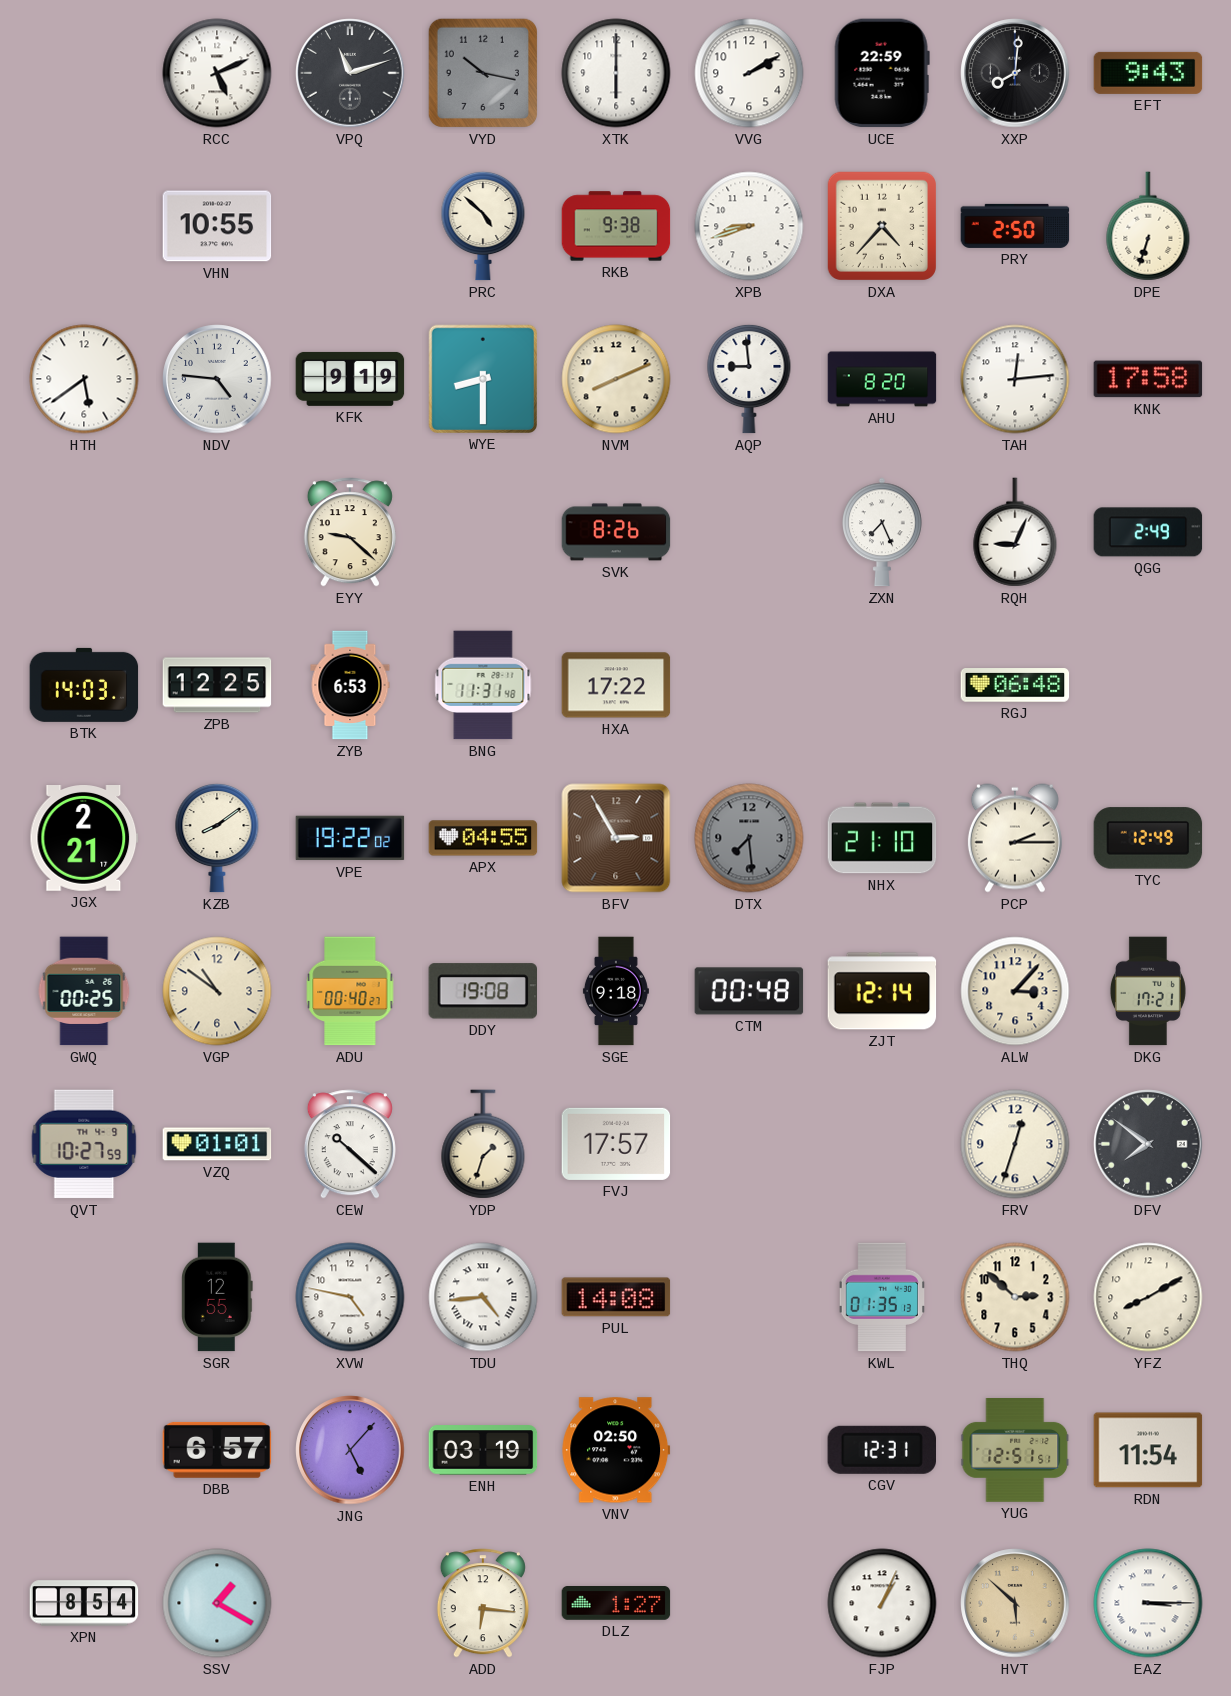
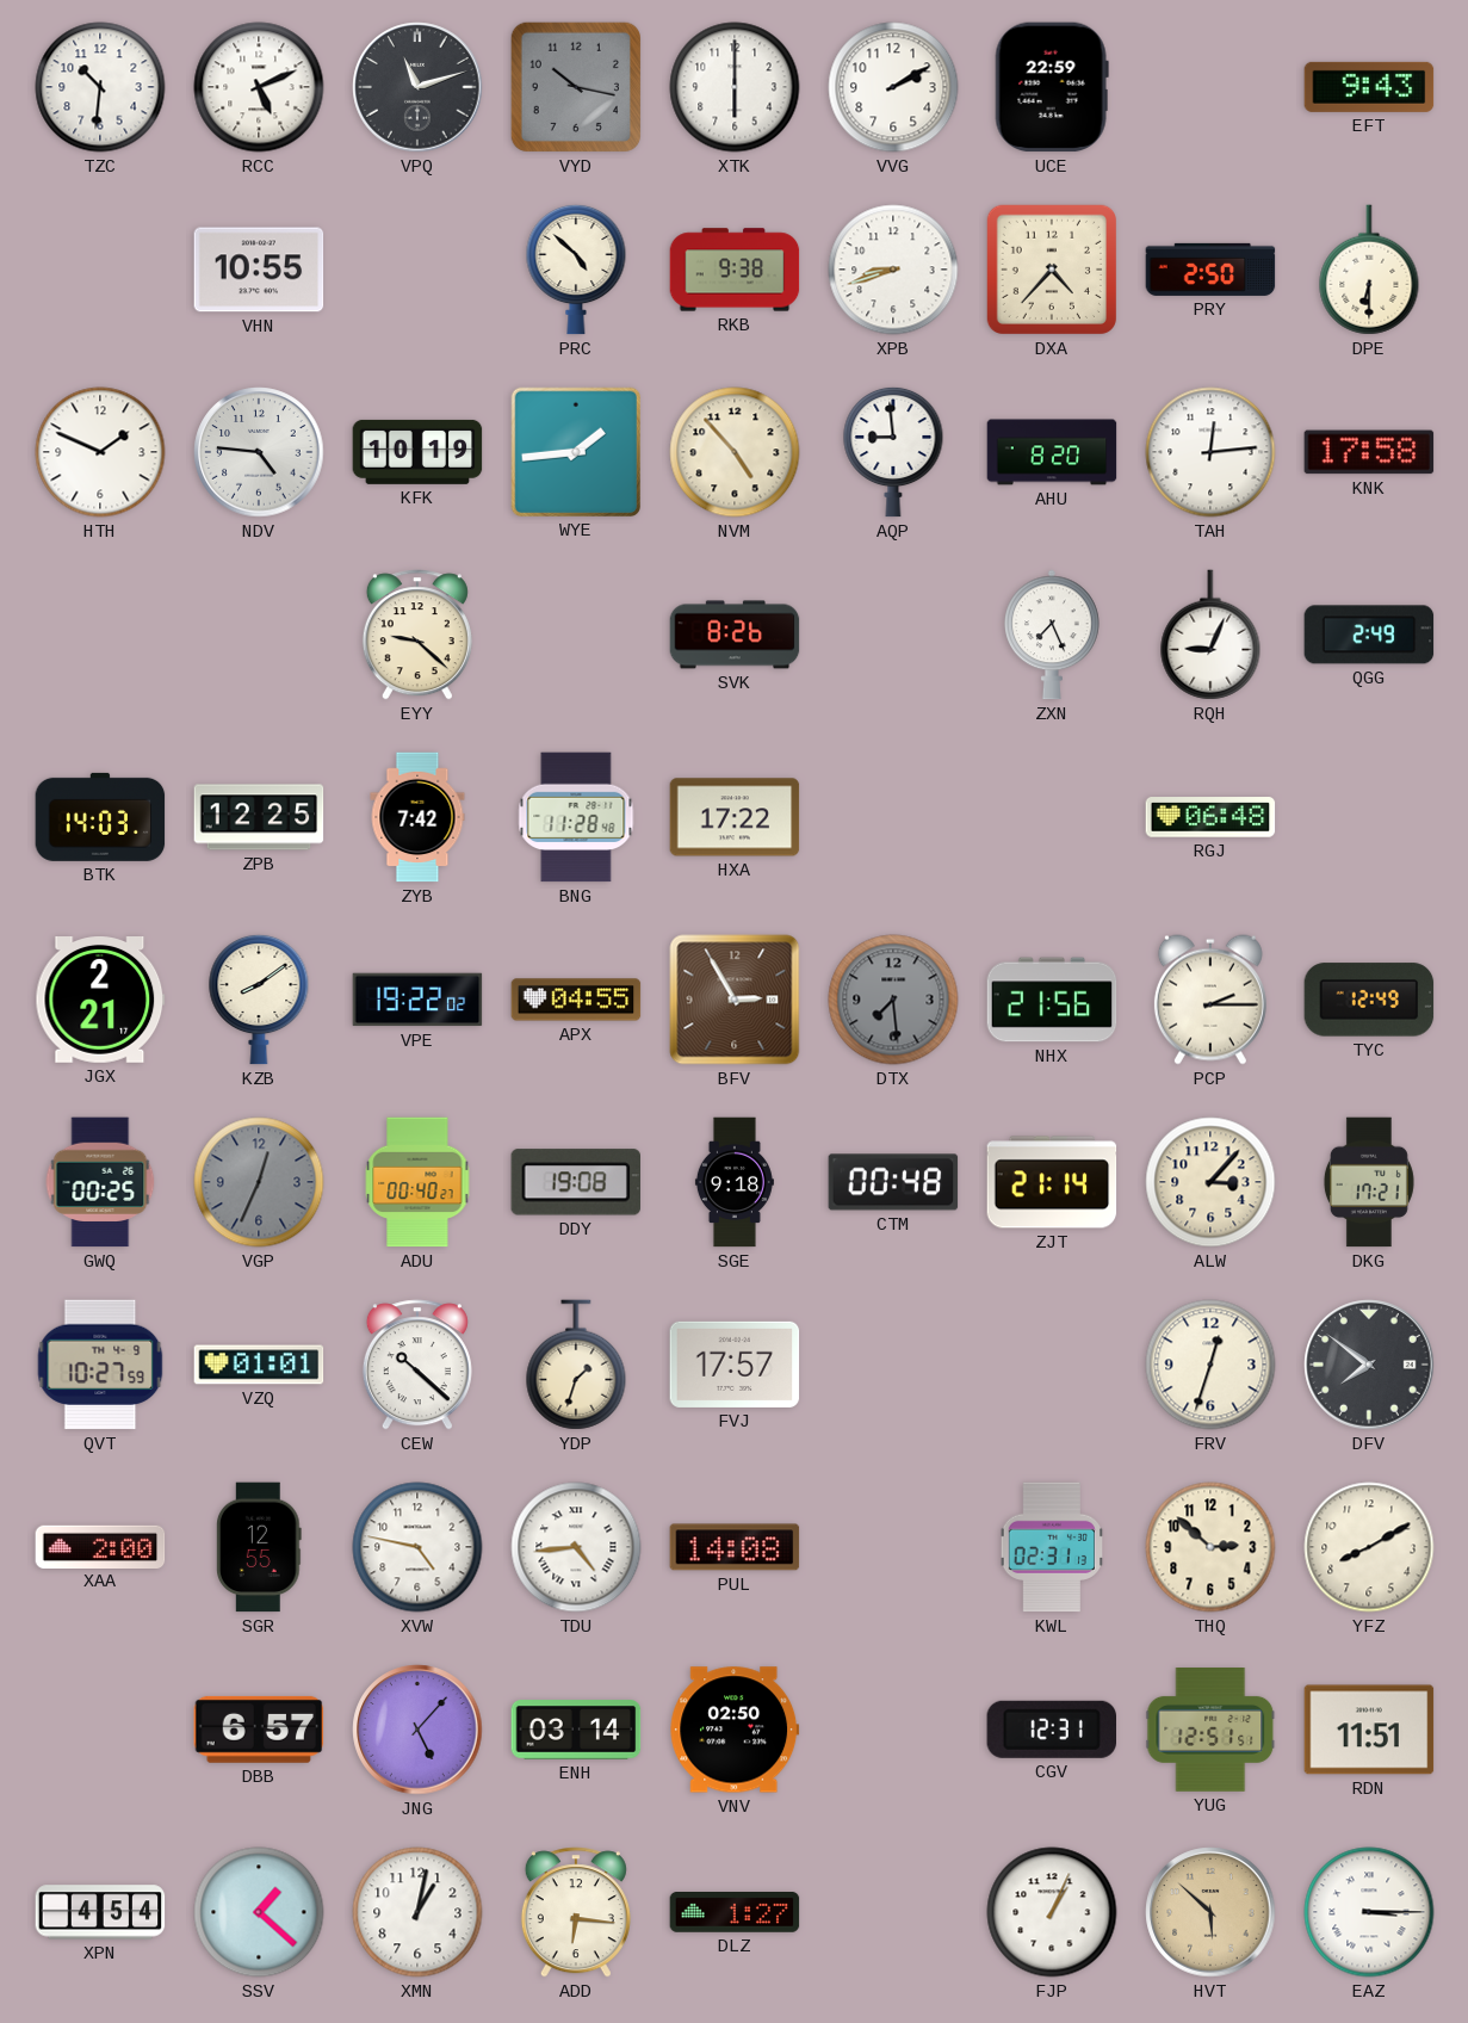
TZC: none -> 10:31
XXP: 8:01 -> none
DPE: 6:33 -> 6:30
HTH: 5:39 -> 1:49
KFK: 9:19 -> 10:19
WYE: 8:30 -> 1:44
NVM: 8:11 -> 4:53
ZYB: 6:53 -> 7:42
BNG: 11:31 -> 11:28
NHX: 21:10 -> 21:56
VGP: 10:51 -> 12:34
VGP dial: cream -> grey
ZJT: 12:14 -> 21:14
XAA: none -> 2:00
KWL: 01:35 -> 02:31
ENH: 03:19 -> 03:14
RDN: 11:54 -> 11:51
XPN: 8:54 -> 4:54
SSV: 1:20 -> 1:22
XMN: none -> 1:02
